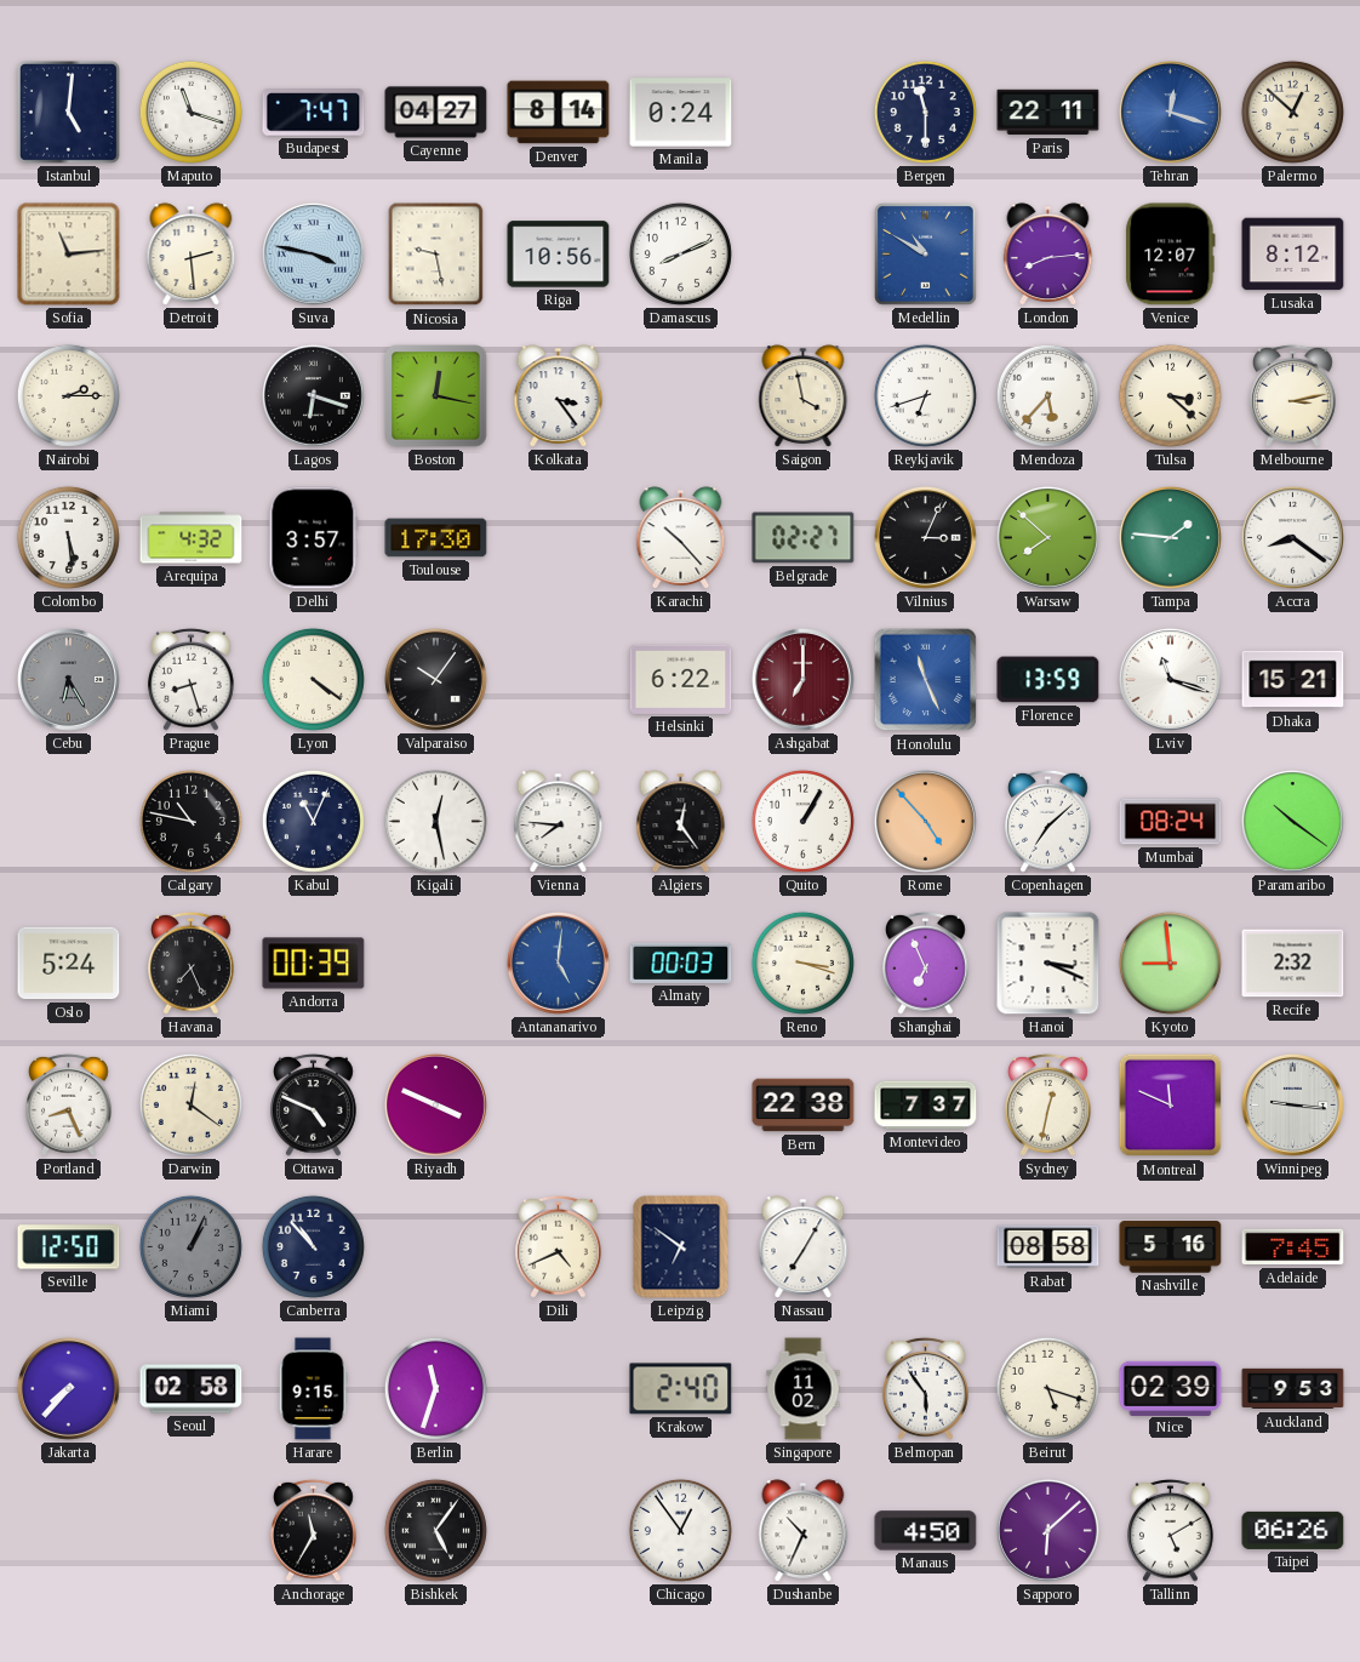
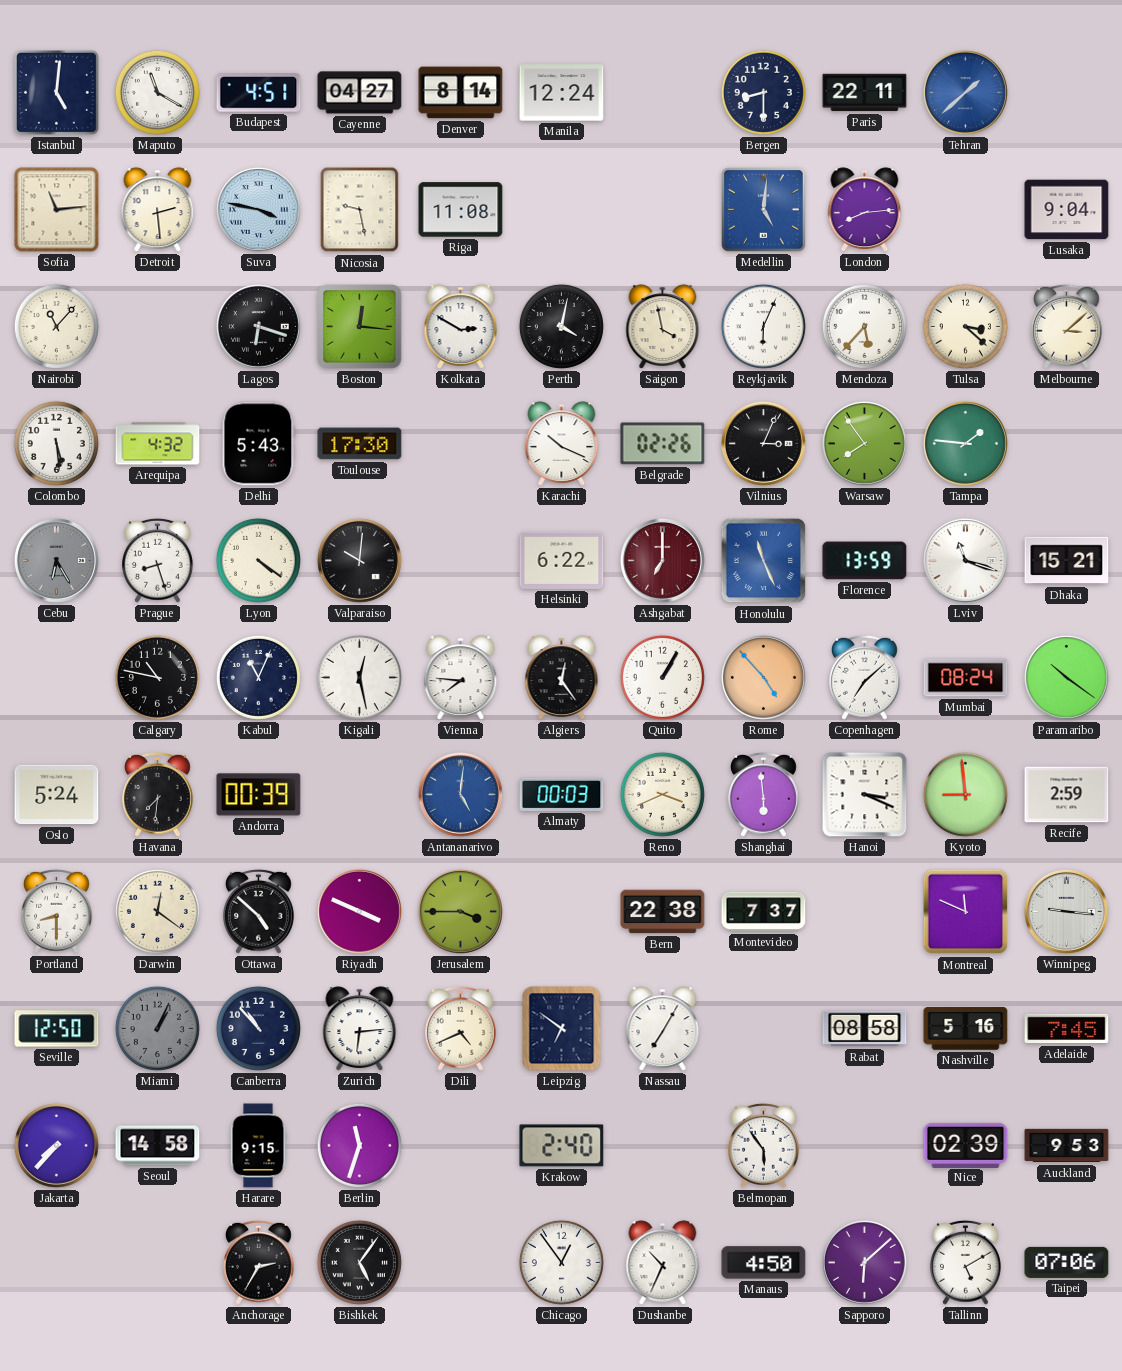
Maputo: 11:18 -> 11:20
Budapest: 7:47 -> 4:51
Manila: 0:24 -> 12:24
Bergen: 11:30 -> 8:30
Tehran: 12:18 -> 1:38
Palermo: 12:52 -> none
Riga: 10:56 -> 11:08
Damascus: 8:11 -> none
Medellin: 10:50 -> 5:01
Venice: 12:07 -> none
Lusaka: 8:12 -> 9:04
Nairobi: 2:15 -> 11:07
Boston: 12:17 -> 12:16
Kolkata: 3:24 -> 2:50
Perth: none -> 4:02
Reykjavik: 6:42 -> 6:04
Melbourne: 3:13 -> 3:08
Delhi: 3:57 -> 5:43
Karachi: 10:23 -> 10:19
Belgrade: 02:27 -> 02:26
Warsaw: 7:52 -> 7:54
Accra: 8:21 -> none
Valparaiso: 10:06 -> 10:01
Havana: 7:26 -> 7:31
Reno: 3:18 -> 3:41
Shanghai: 6:56 -> 5:59
Recife: 2:32 -> 2:59
Portland: 8:26 -> 8:30
Ottawa: 4:49 -> 4:52
Jerusalem: none -> 3:45
Sydney: 12:32 -> none
Zurich: none -> 6:14
Seoul: 02:58 -> 14:58
Singapore: 11:02 -> none
Beirut: 5:18 -> none
Anchorage: 11:35 -> 2:35
Taipei: 06:26 -> 07:06
